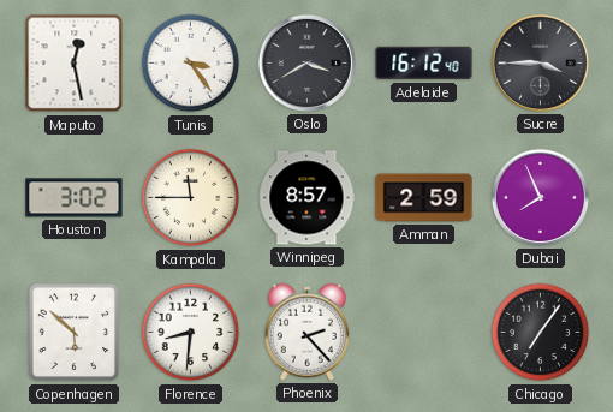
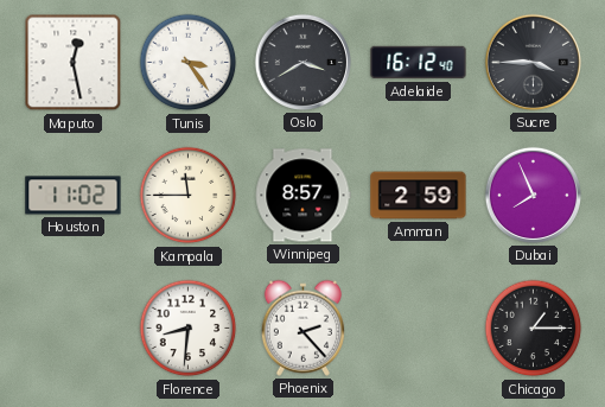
Houston: 3:02 -> 11:02
Copenhagen: 5:52 -> none
Chicago: 7:06 -> 1:15
